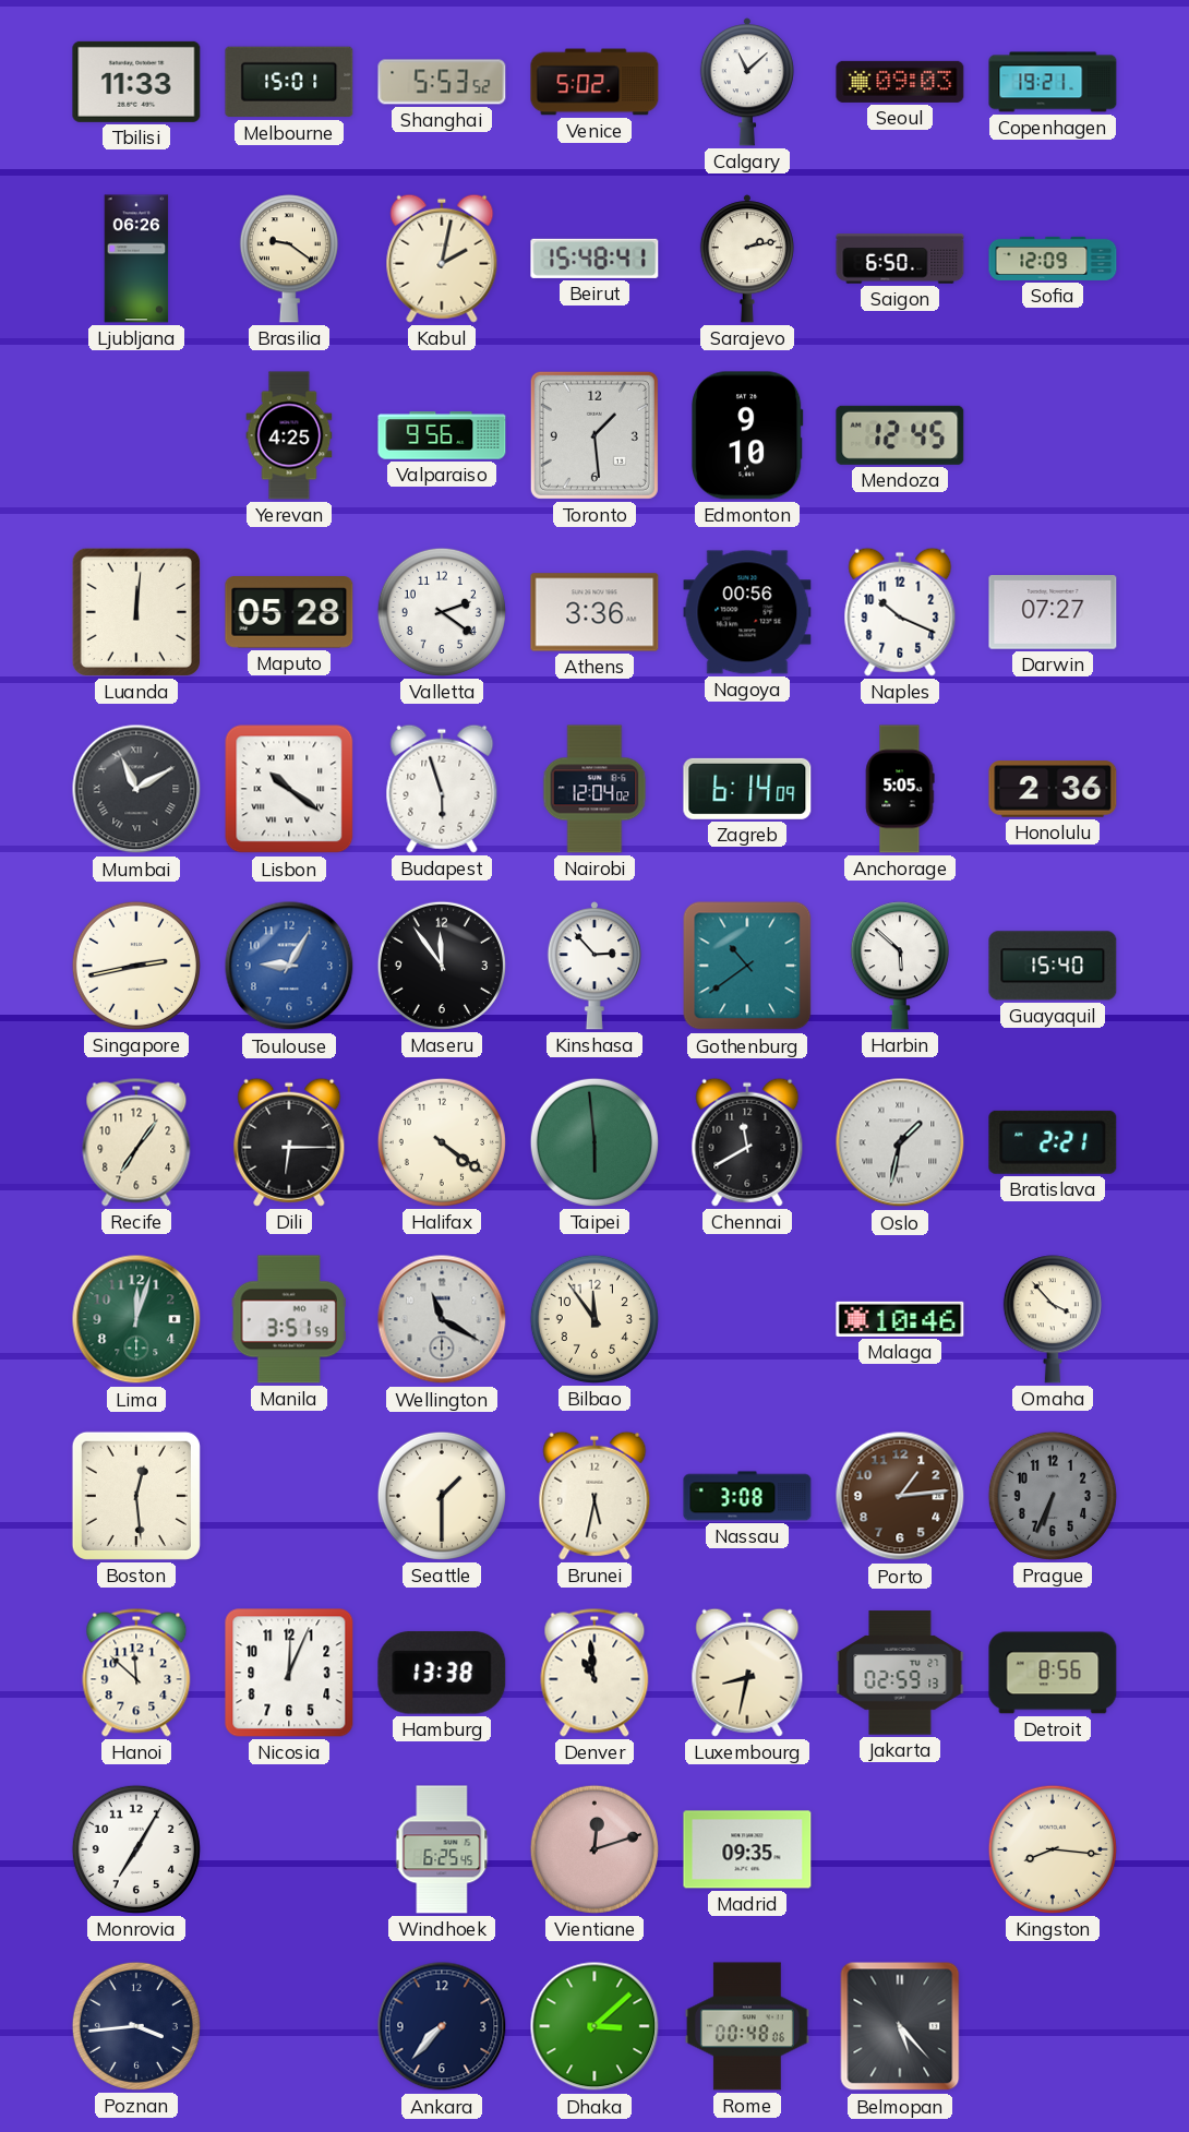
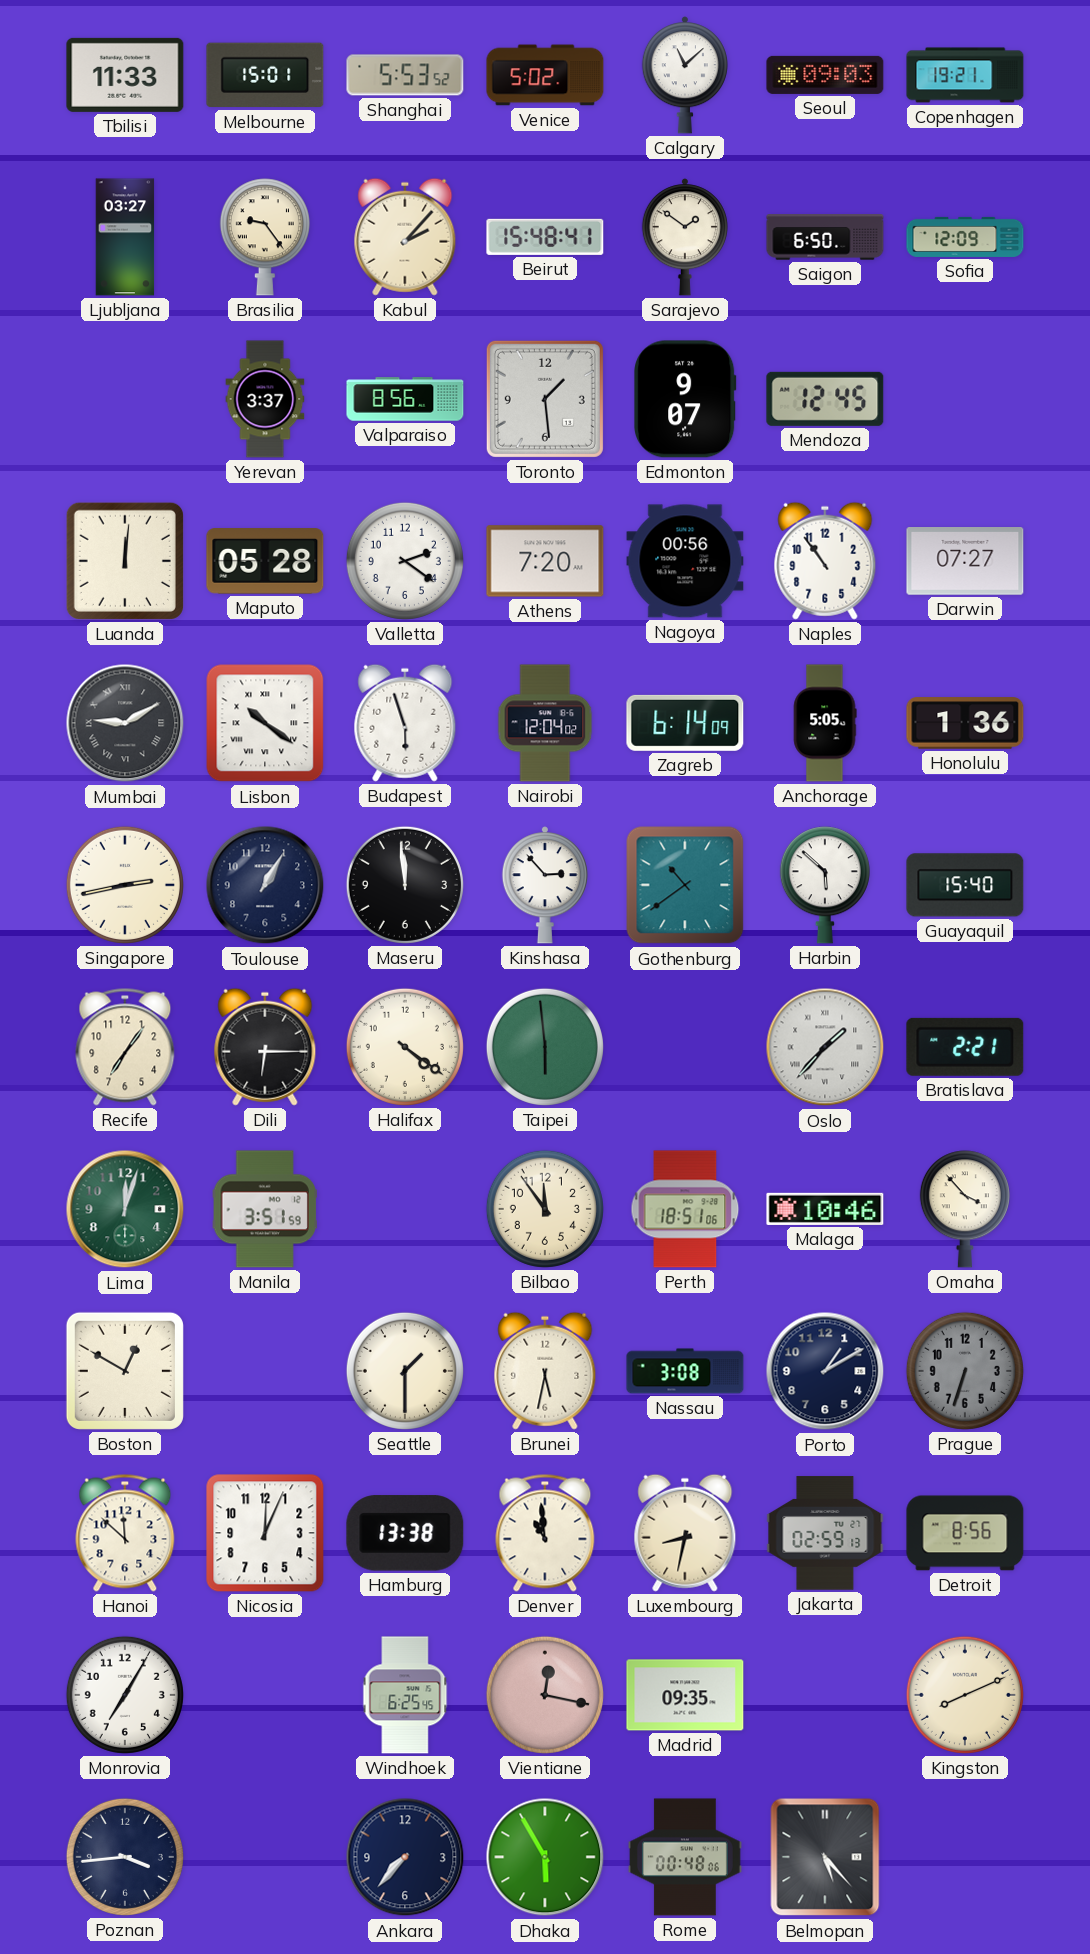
Ljubljana: 06:26 -> 03:27
Brasilia: 9:21 -> 9:24
Kabul: 2:02 -> 2:07
Sarajevo: 2:13 -> 1:51
Yerevan: 4:25 -> 3:37
Valparaiso: 9:56 -> 8:56
Edmonton: 9:10 -> 9:07
Athens: 3:36 -> 7:20
Naples: 10:19 -> 10:54
Mumbai: 11:10 -> 9:10
Honolulu: 2:36 -> 1:36
Toulouse: 9:05 -> 1:05
Toulouse dial: blue -> navy
Maseru: 11:54 -> 11:59
Chennai: 11:40 -> none
Oslo: 1:32 -> 1:37
Wellington: 11:20 -> none
Perth: none -> 18:51
Boston: 12:29 -> 12:50
Porto: 1:14 -> 1:10
Porto dial: brown -> navy
Prague: 6:34 -> 6:33
Vientiane: 12:12 -> 12:17
Kingston: 8:16 -> 8:11
Dhaka: 3:08 -> 5:55
